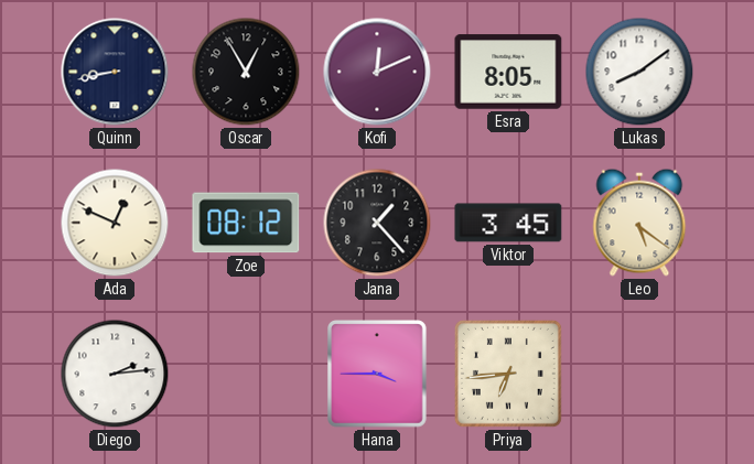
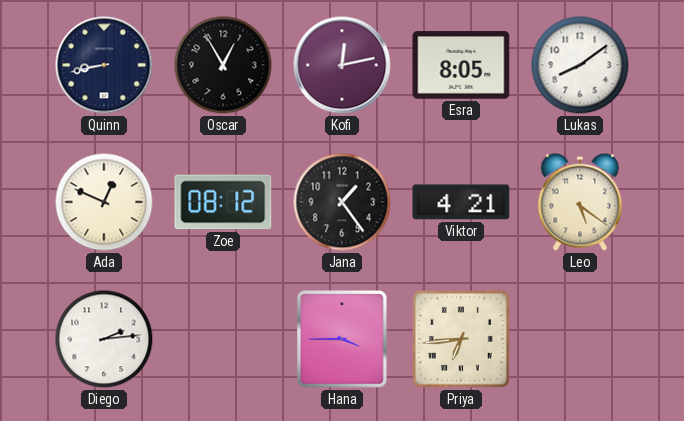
Kofi: 12:11 -> 12:13
Jana: 1:23 -> 1:24
Viktor: 3:45 -> 4:21
